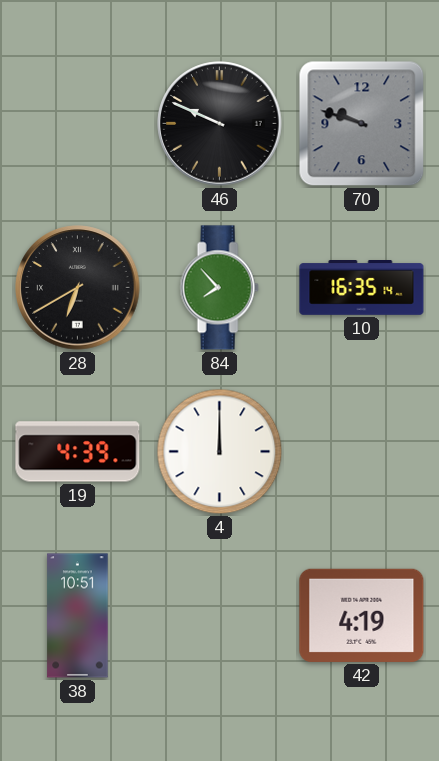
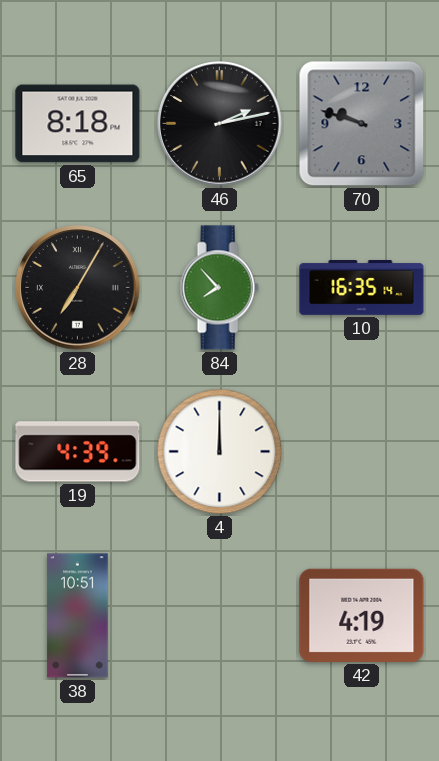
65: none -> 8:18
46: 9:49 -> 2:13
28: 6:40 -> 7:05
